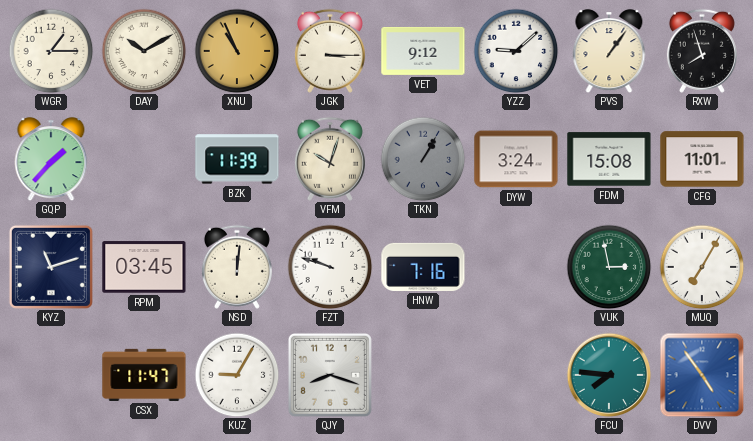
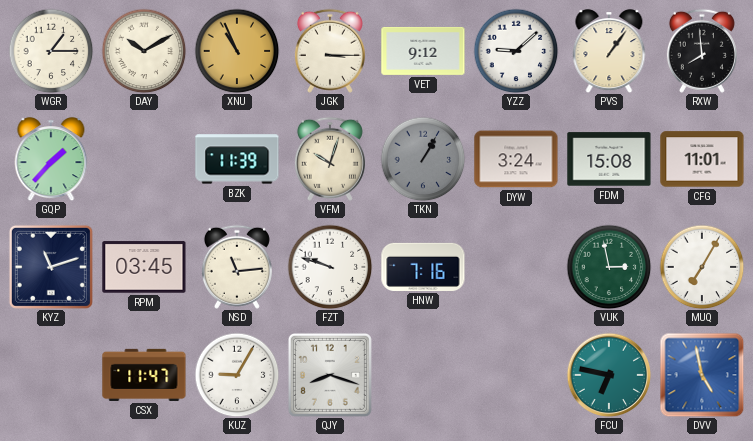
RXW: 7:57 -> 7:59
NSD: 12:01 -> 11:14
FCU: 7:46 -> 6:47
DVV: 4:54 -> 4:58
